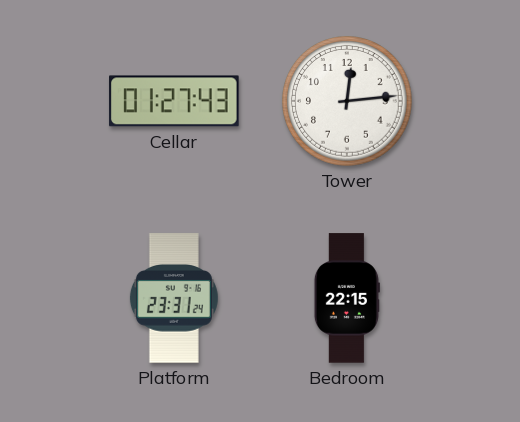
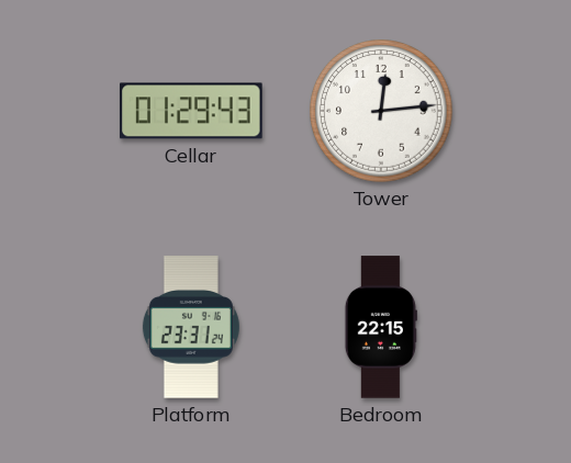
Cellar: 01:27 -> 01:29
